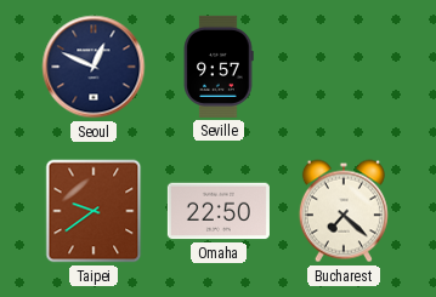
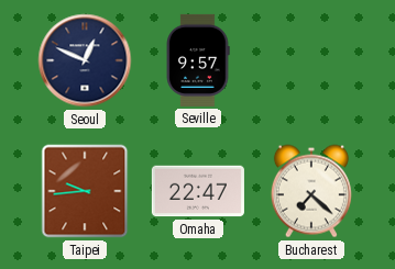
Taipei: 9:39 -> 9:44
Omaha: 22:50 -> 22:47
